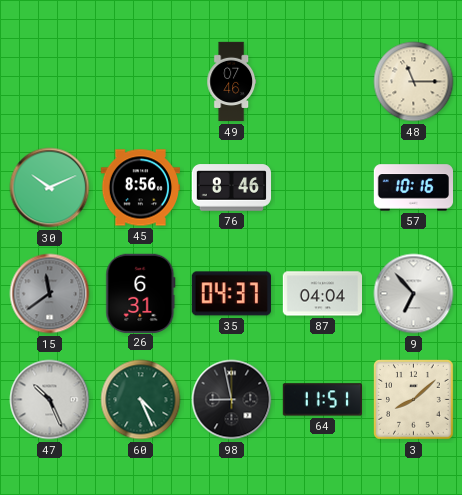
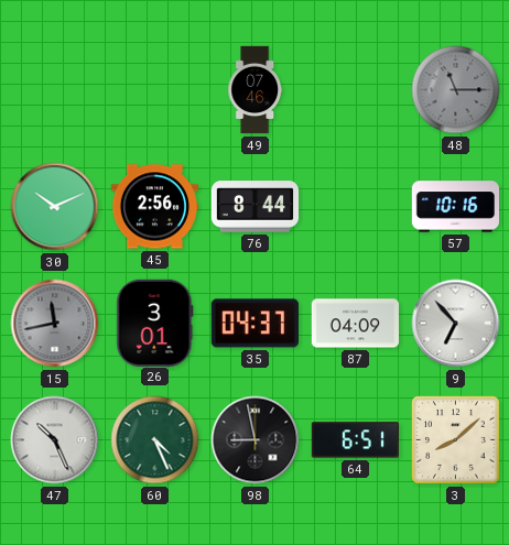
48 dial: cream -> grey
45: 8:56 -> 2:56
76: 8:46 -> 8:44
15: 11:39 -> 11:43
26: 6:31 -> 3:01
87: 04:04 -> 04:09
64: 11:51 -> 6:51
